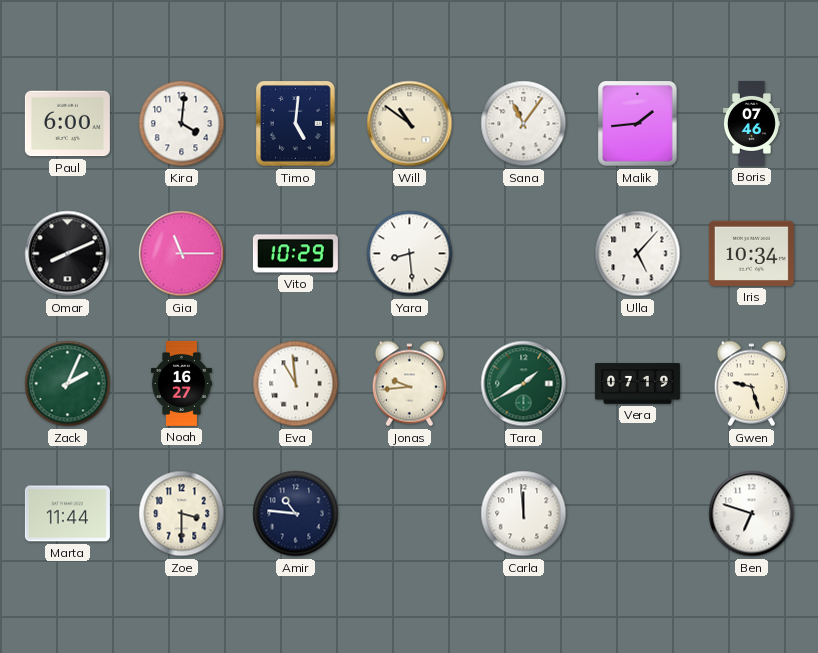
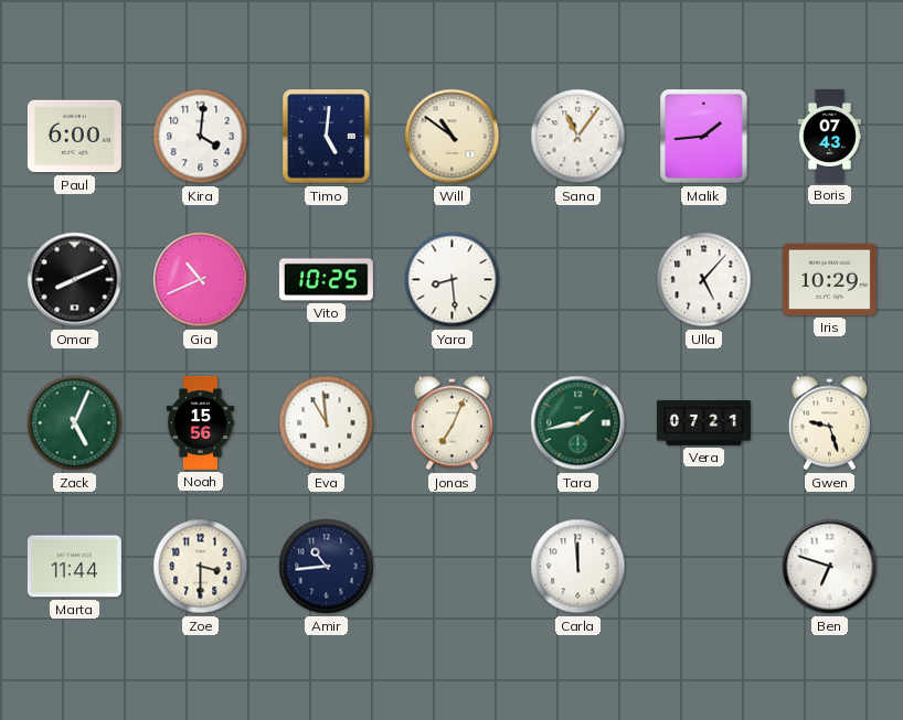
Boris: 07:46 -> 07:43
Gia: 11:15 -> 10:41
Vito: 10:29 -> 10:25
Iris: 10:34 -> 10:29
Zack: 2:04 -> 5:04
Noah: 16:27 -> 15:56
Jonas: 9:44 -> 7:04
Tara: 1:40 -> 1:43
Vera: 07:19 -> 07:21
Amir: 10:46 -> 10:44
